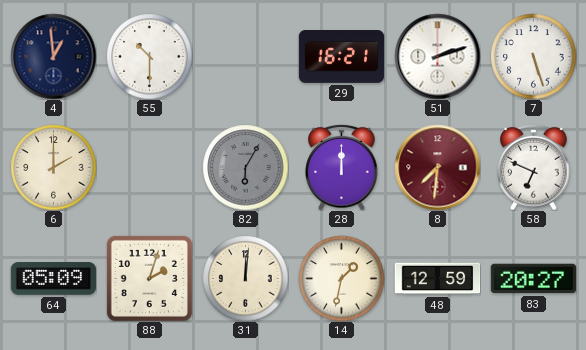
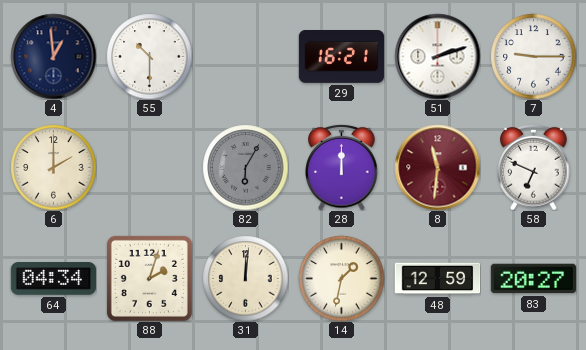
7: 5:27 -> 9:15
8: 7:31 -> 11:31
64: 05:09 -> 04:34
